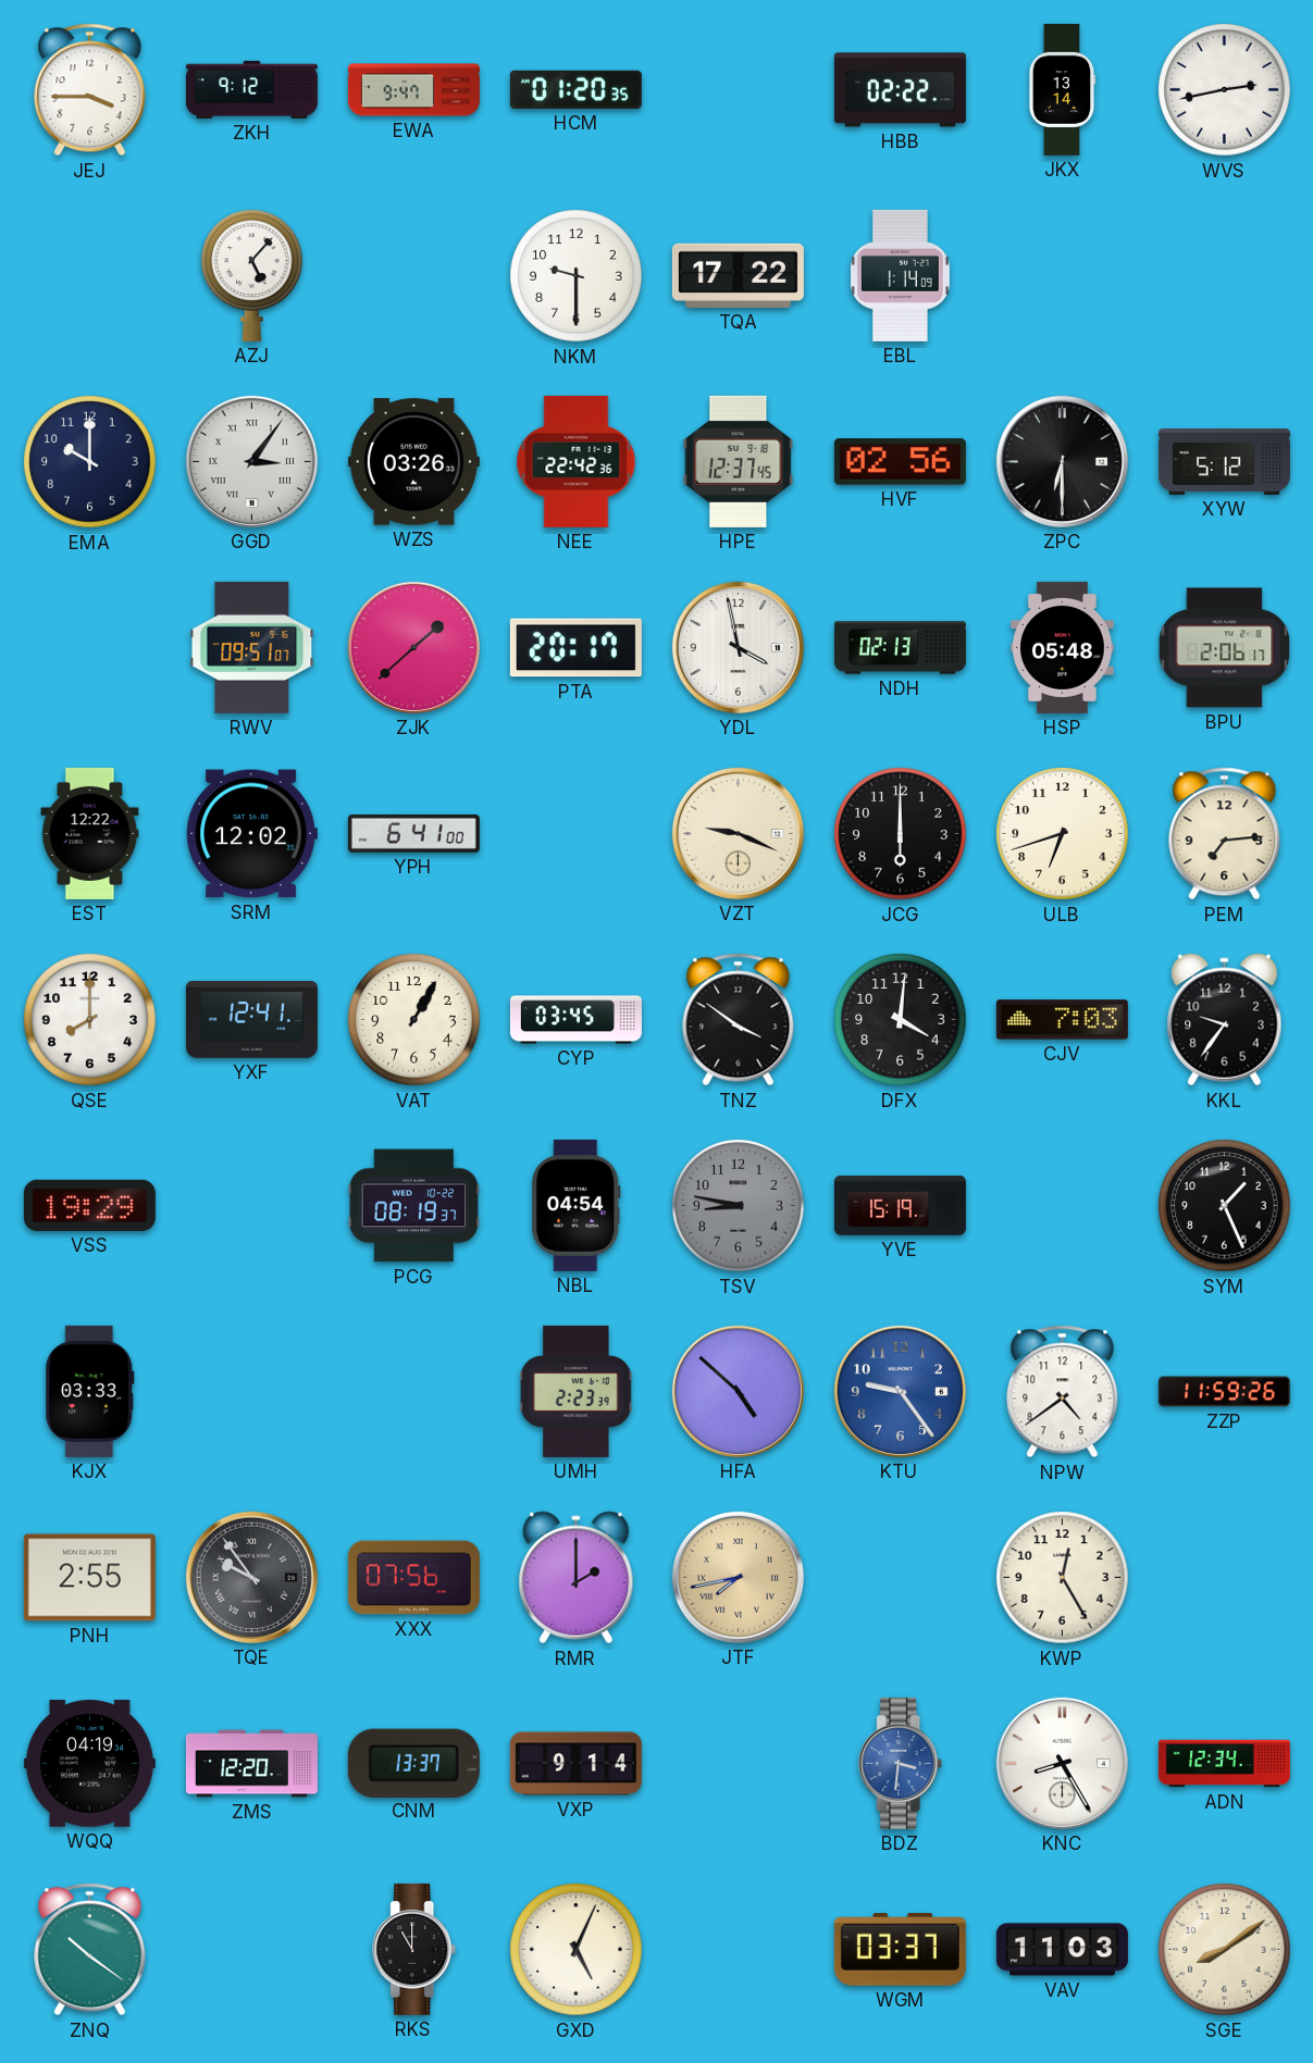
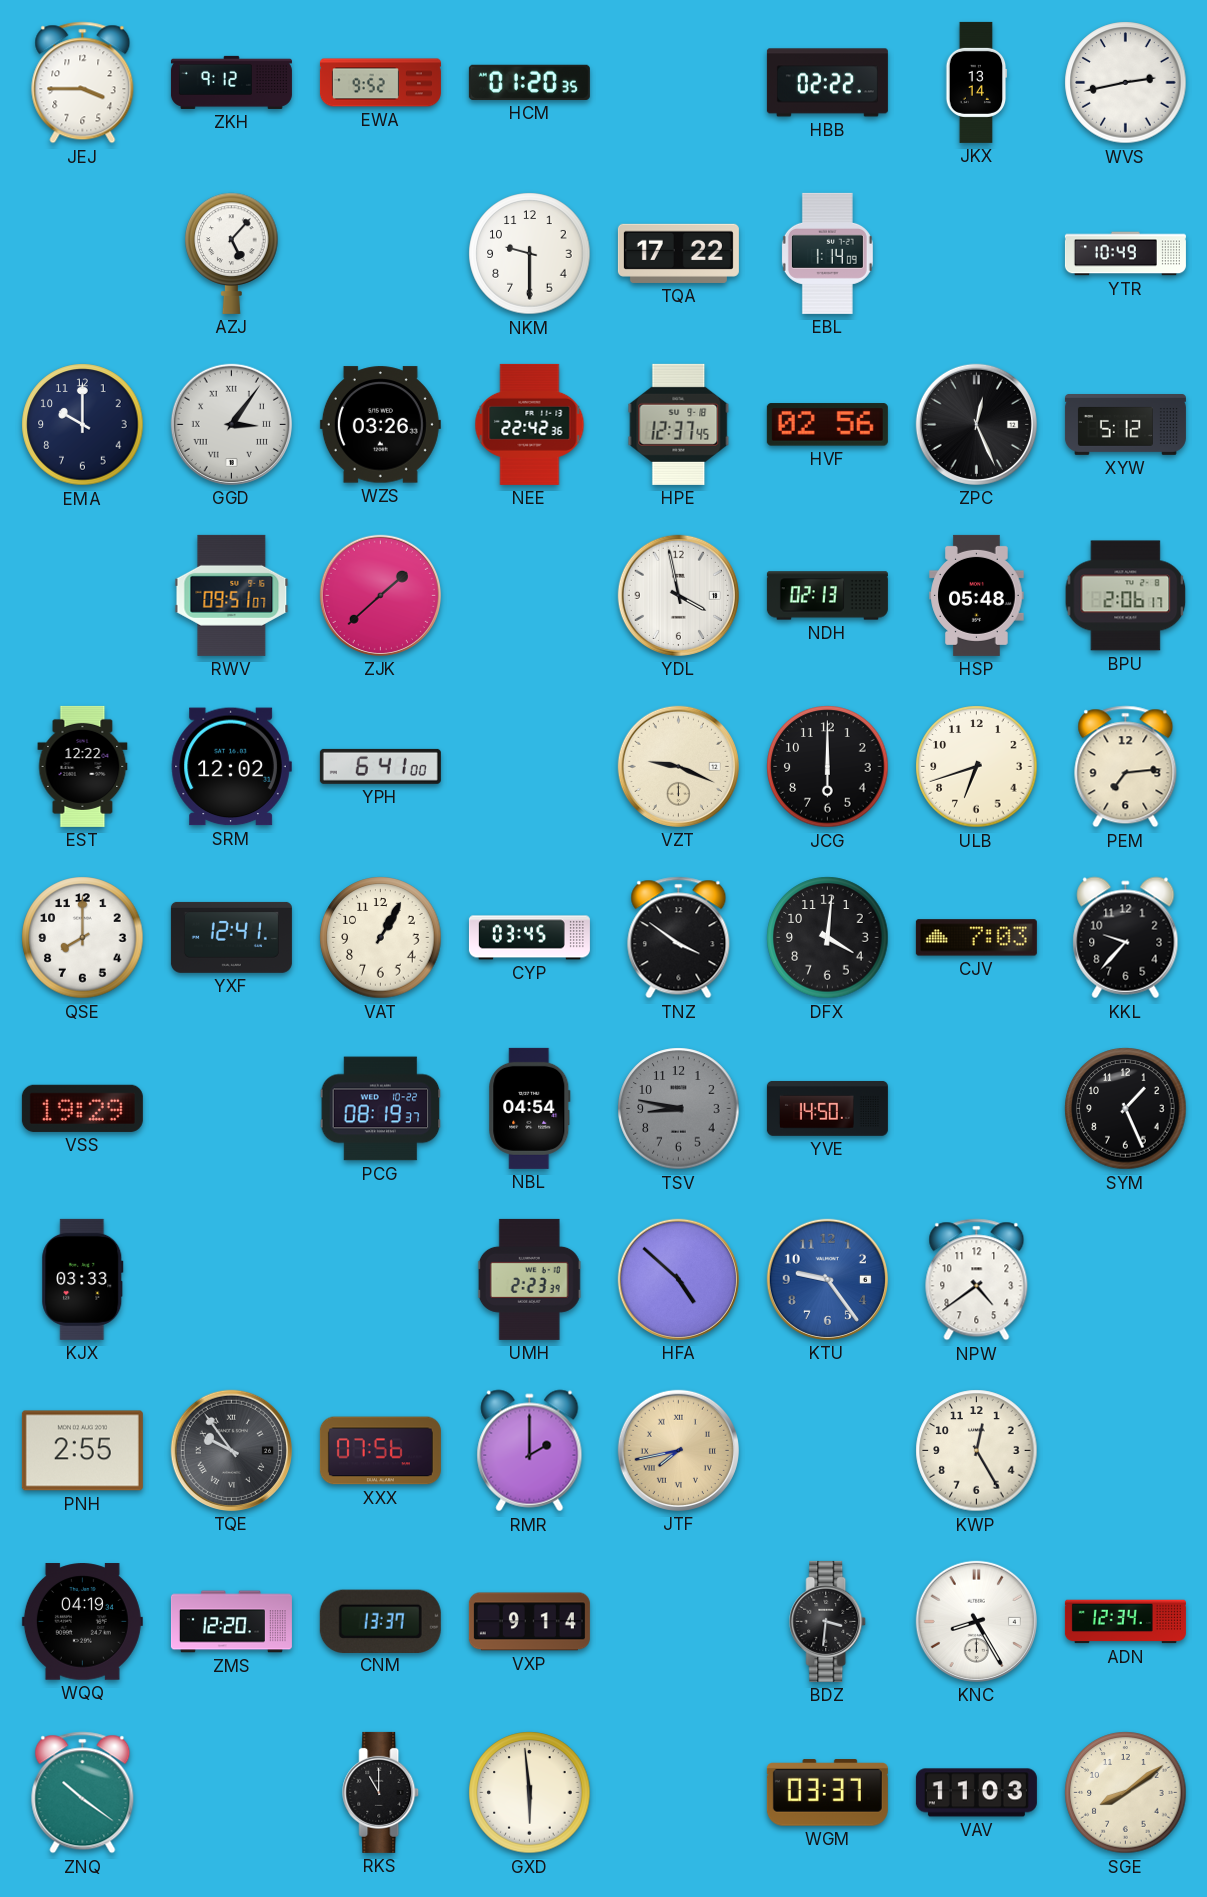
EWA: 9:47 -> 9:52
YTR: none -> 10:49
ZPC: 6:30 -> 12:26
PTA: 20:17 -> none
KKL: 9:36 -> 9:37
YVE: 15:19 -> 14:50
ZZP: 11:59 -> none
BDZ dial: blue -> black
GXD: 5:04 -> 5:59
